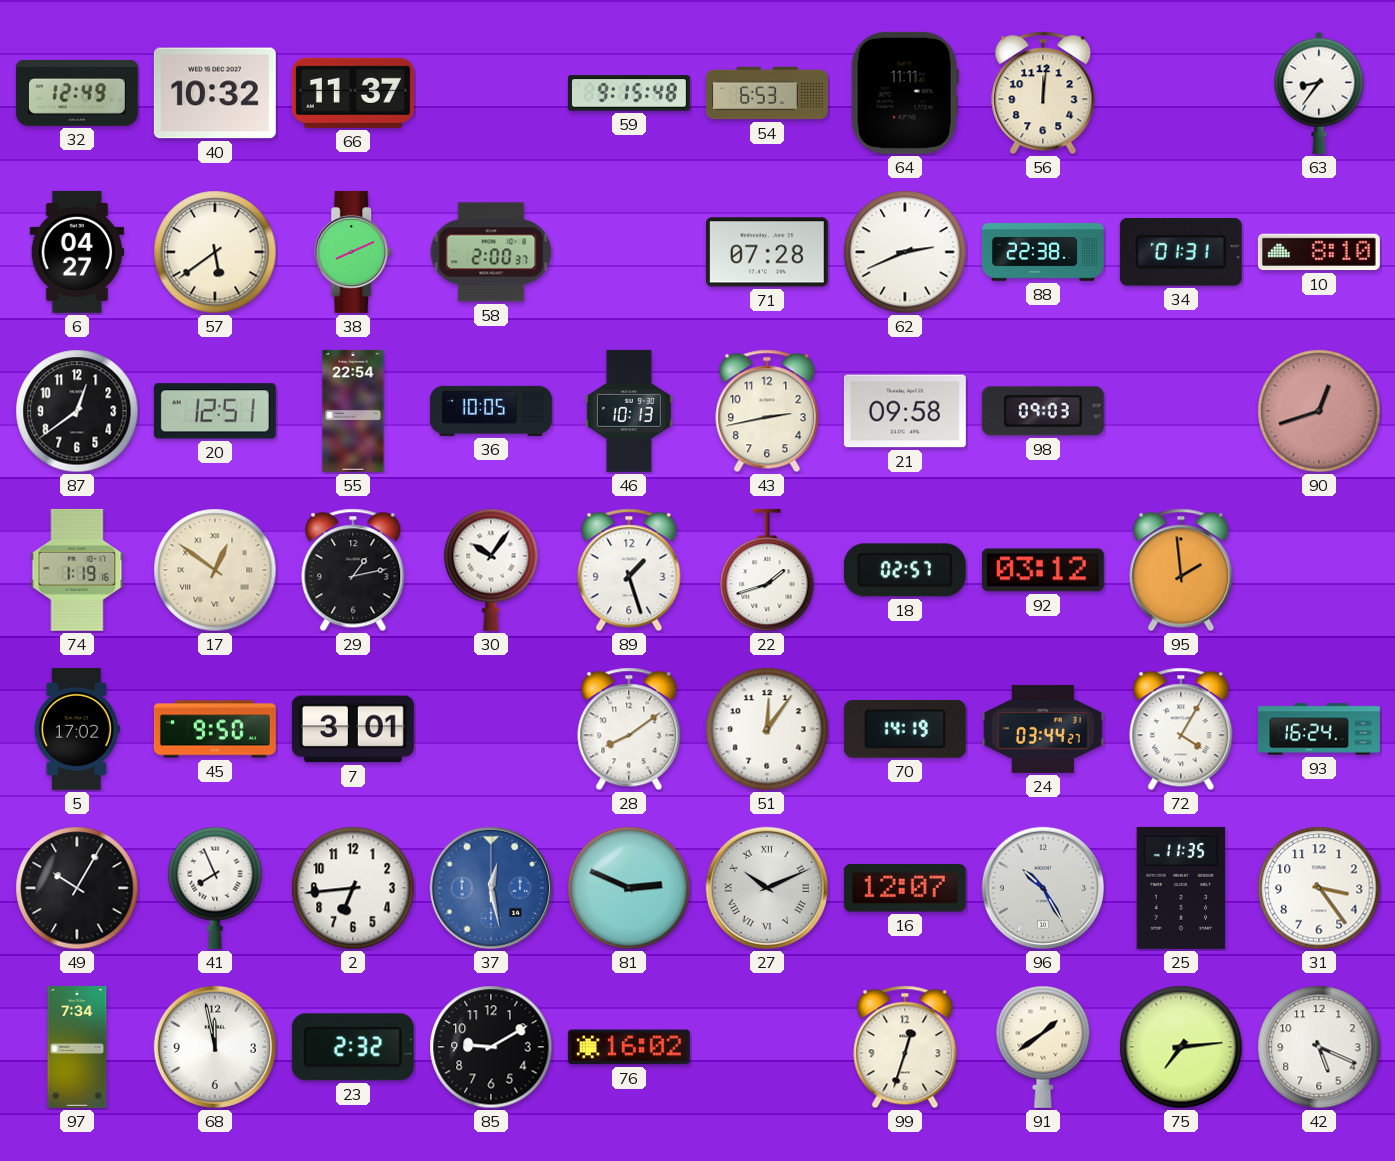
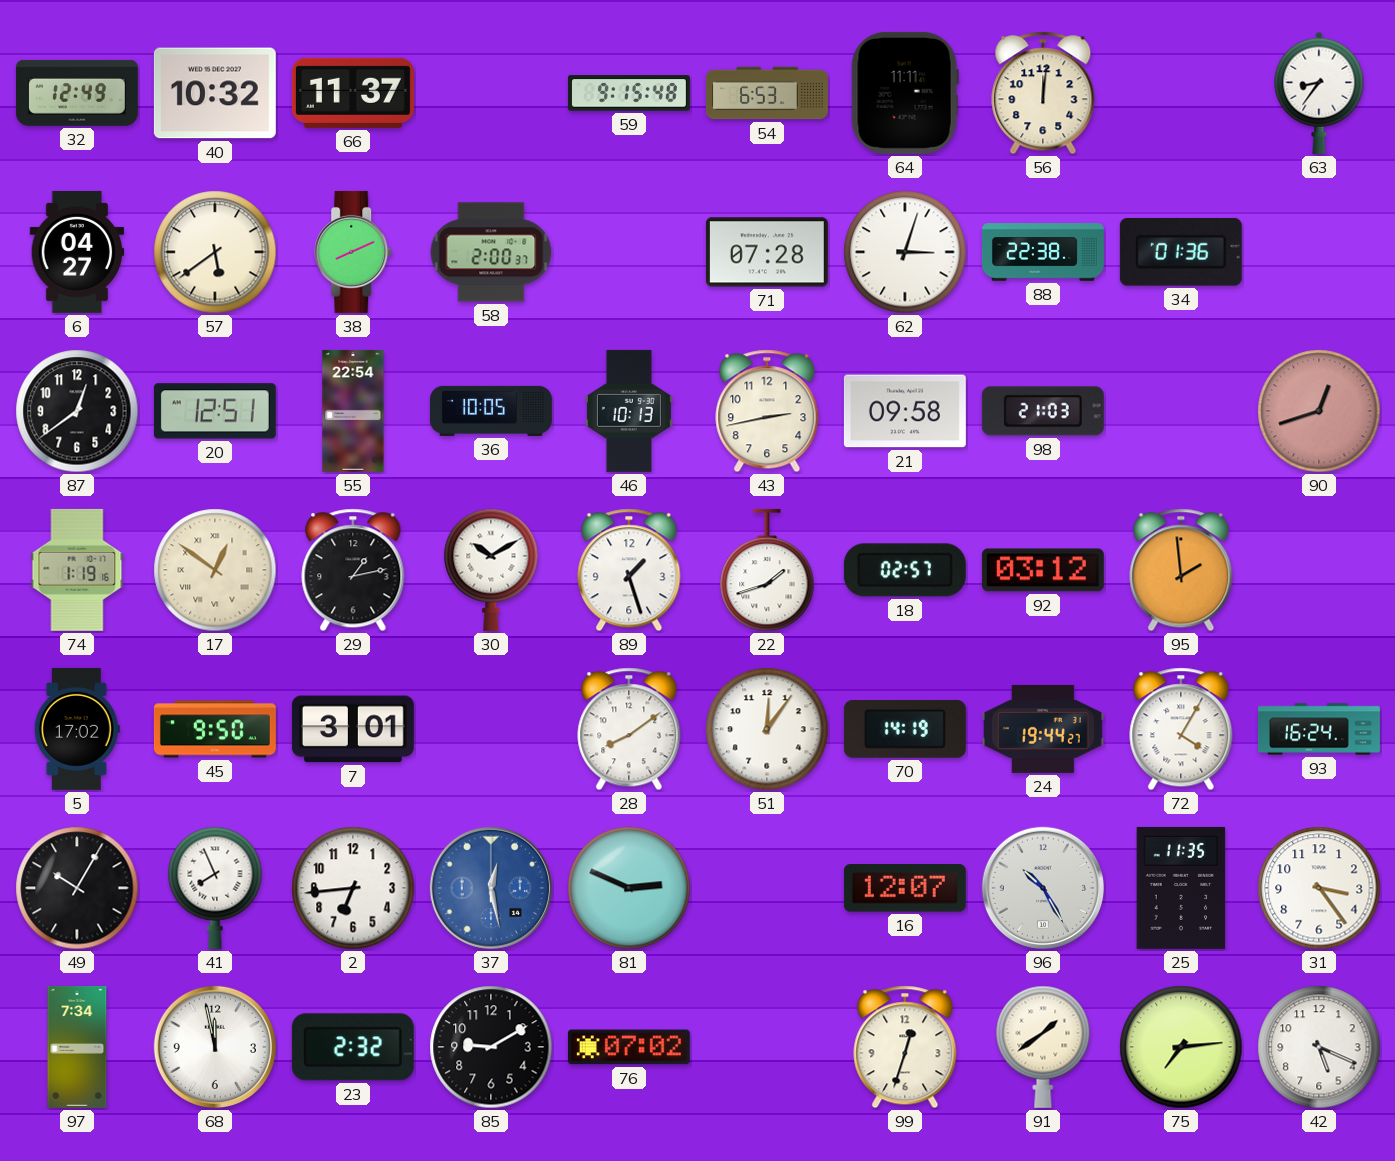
62: 2:41 -> 3:03
34: 01:31 -> 01:36
10: 8:10 -> none
98: 09:03 -> 21:03
30: 10:06 -> 10:10
24: 03:44 -> 19:44
27: 10:11 -> none
76: 16:02 -> 07:02
